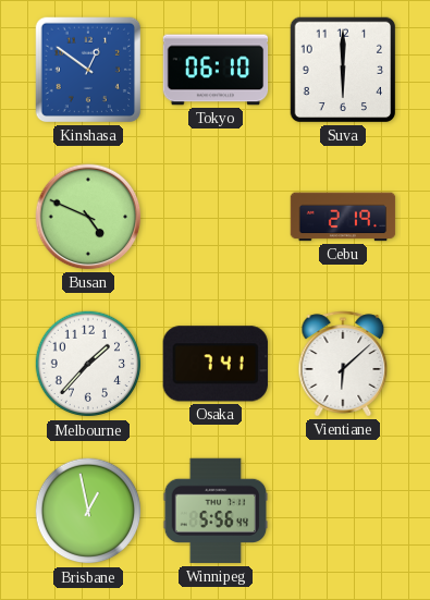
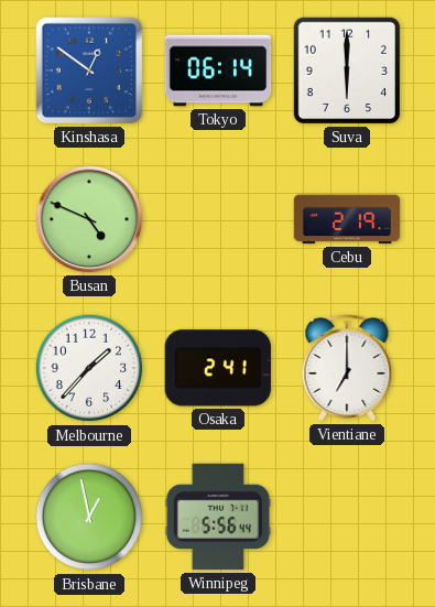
Tokyo: 06:10 -> 06:14
Osaka: 7:41 -> 2:41
Vientiane: 6:08 -> 7:00
